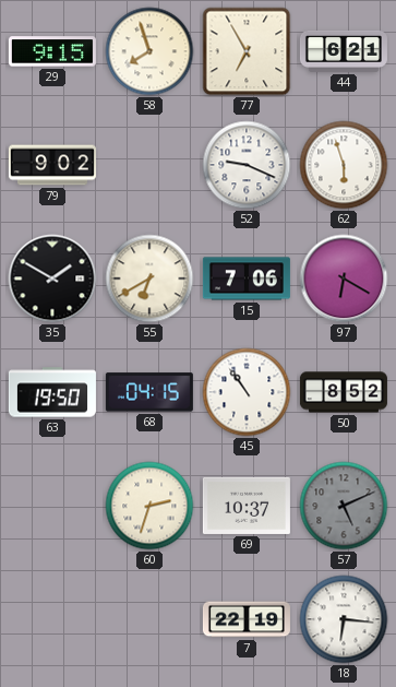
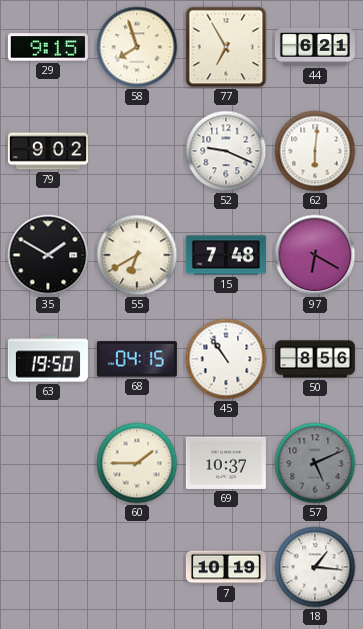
62: 5:57 -> 6:01
15: 7:06 -> 7:48
50: 8:52 -> 8:56
60: 2:33 -> 1:45
7: 22:19 -> 10:19
18: 6:16 -> 1:16
